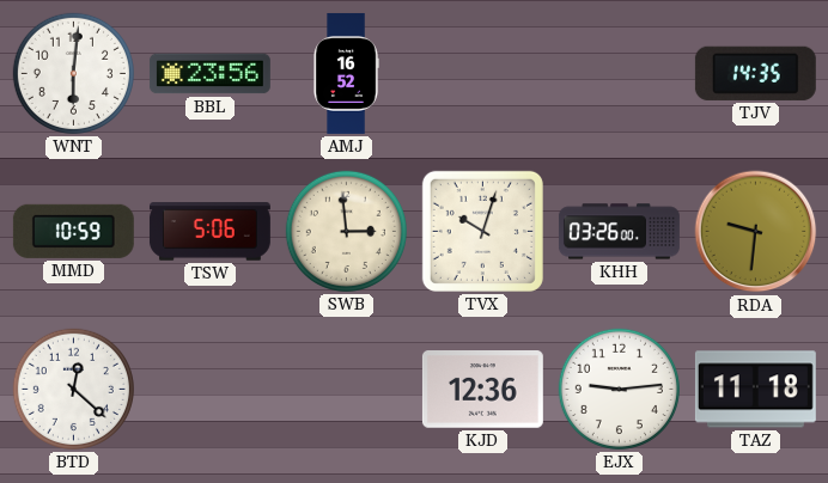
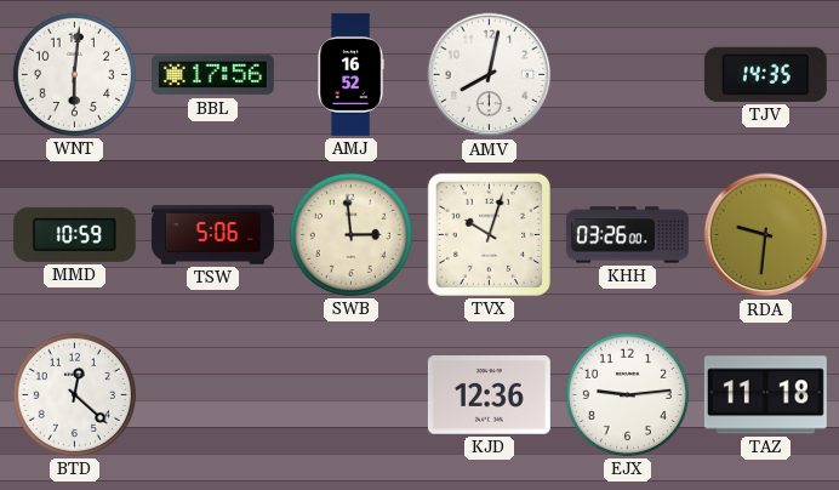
BBL: 23:56 -> 17:56
AMV: none -> 8:02
